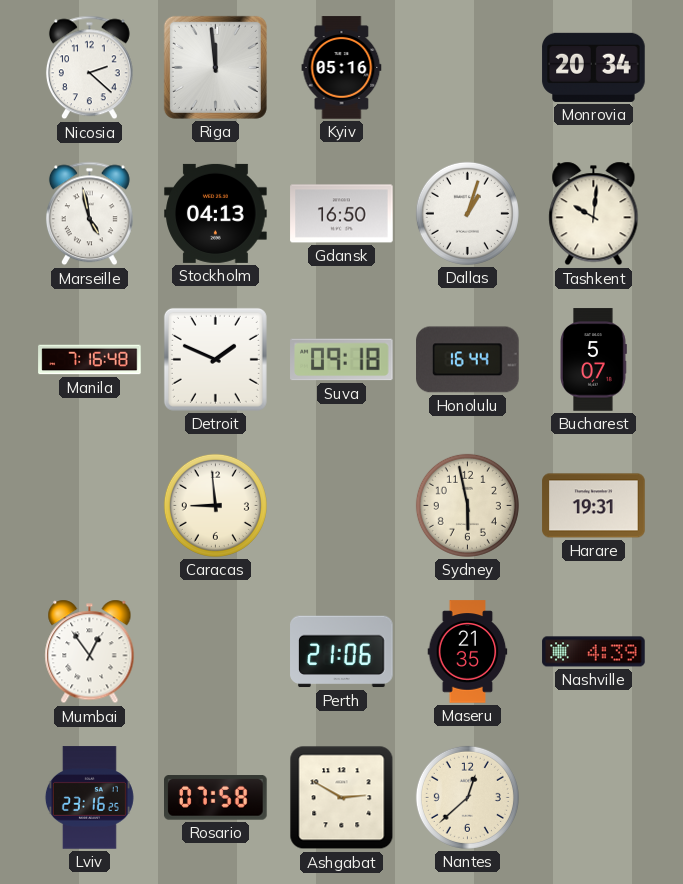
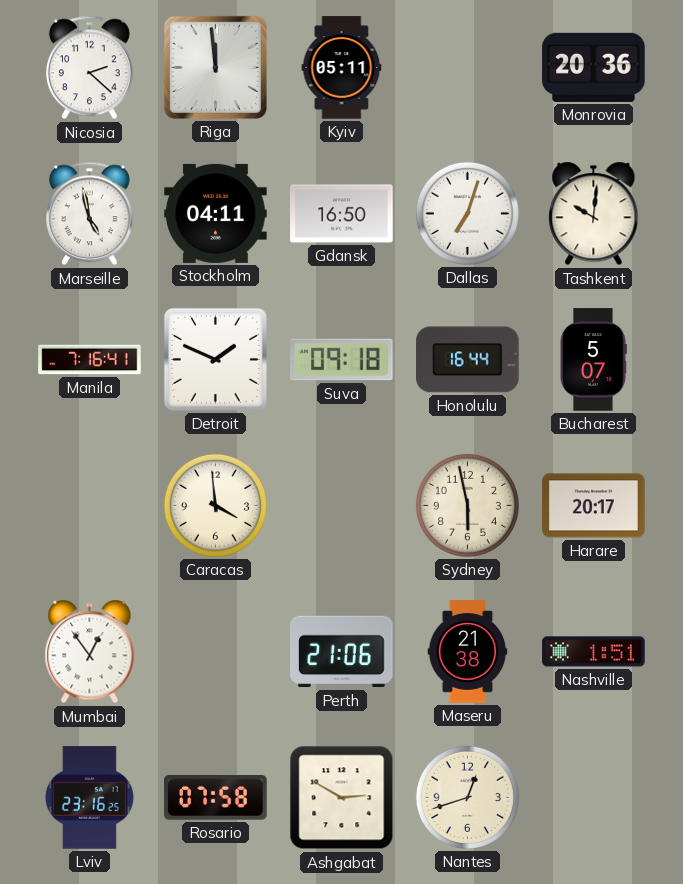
Kyiv: 05:16 -> 05:11
Monrovia: 20:34 -> 20:36
Stockholm: 04:13 -> 04:11
Dallas: 1:03 -> 7:03
Manila: 7:16:48 -> 7:16:41
Caracas: 8:59 -> 3:59
Harare: 19:31 -> 20:17
Maseru: 21:35 -> 21:38
Nashville: 4:39 -> 1:51
Nantes: 12:38 -> 12:42
